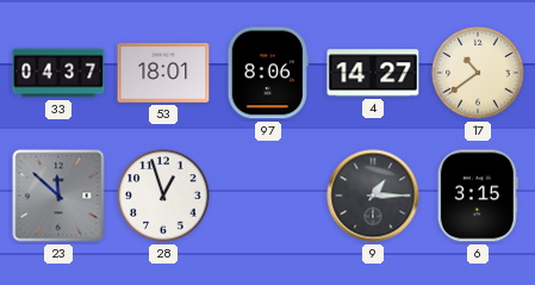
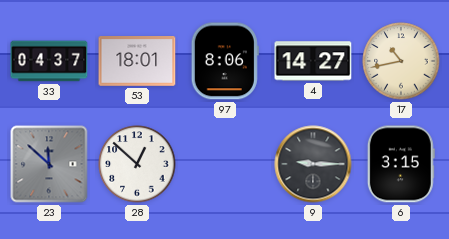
17: 10:39 -> 10:43
28: 12:57 -> 12:52
9: 1:15 -> 9:15
